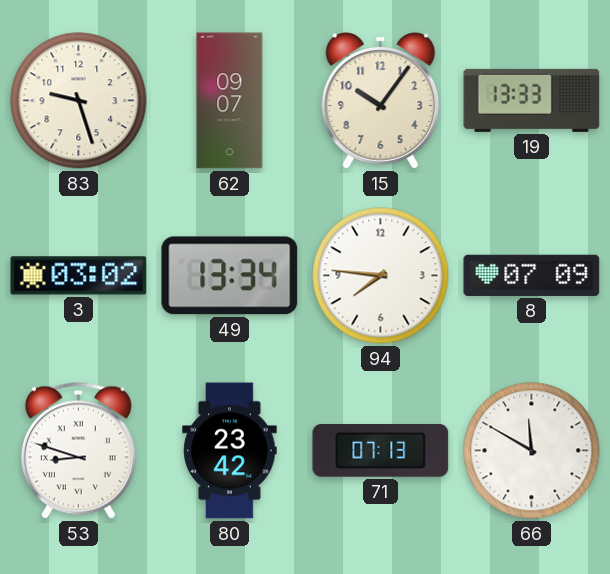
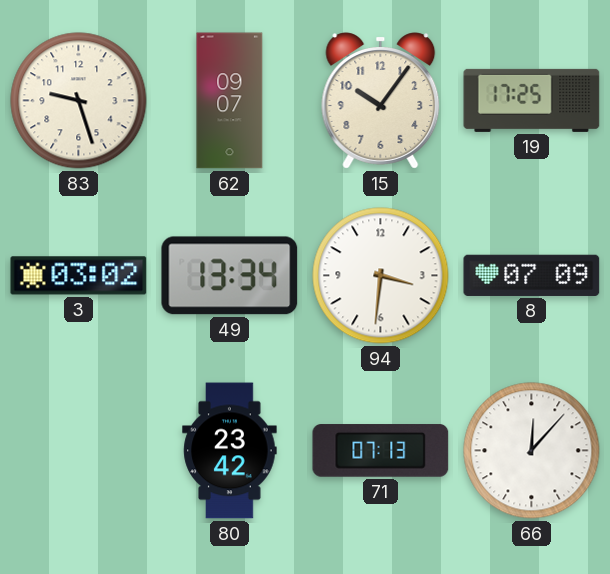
19: 13:33 -> 17:25
94: 7:46 -> 3:31
53: 8:48 -> none
66: 11:50 -> 12:07
